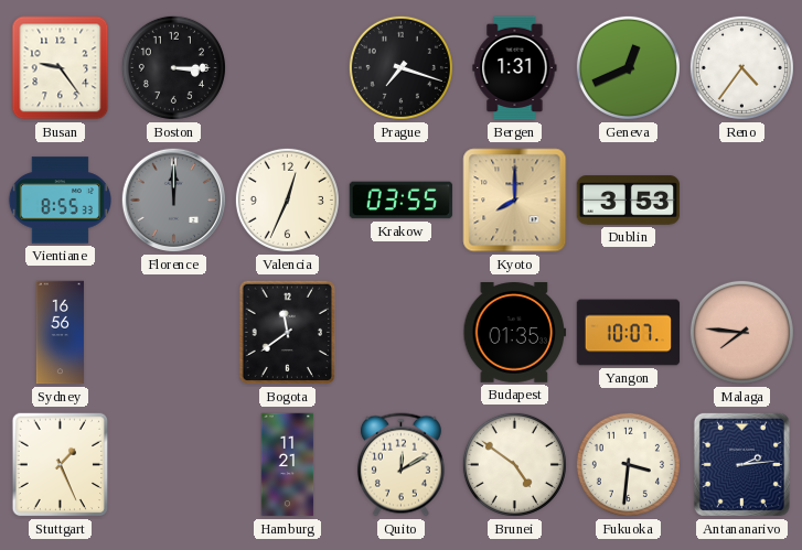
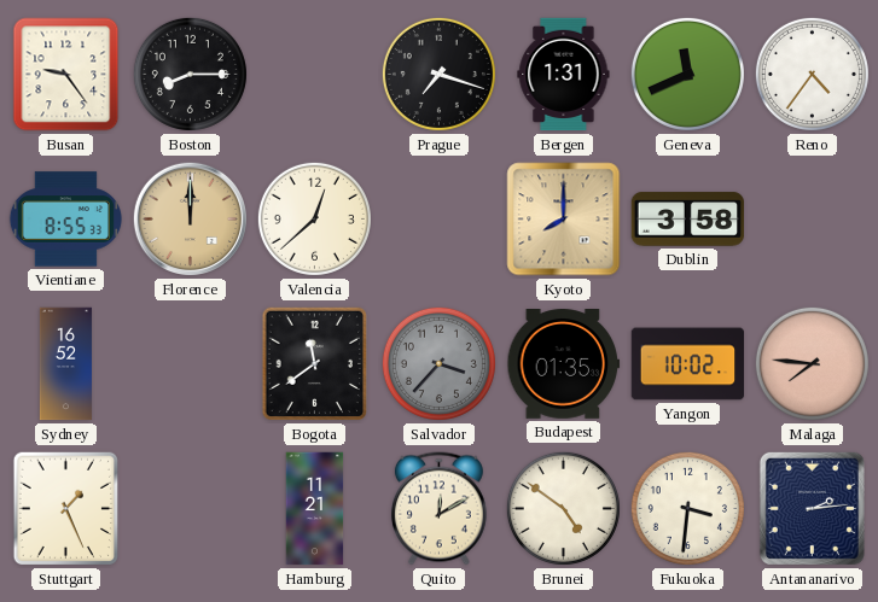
Boston: 3:15 -> 8:15
Geneva: 12:41 -> 11:41
Florence dial: grey -> champagne
Valencia: 12:34 -> 12:38
Krakow: 03:55 -> none
Dublin: 3:53 -> 3:58
Sydney: 16:56 -> 16:52
Salvador: none -> 3:37
Yangon: 10:07 -> 10:02
